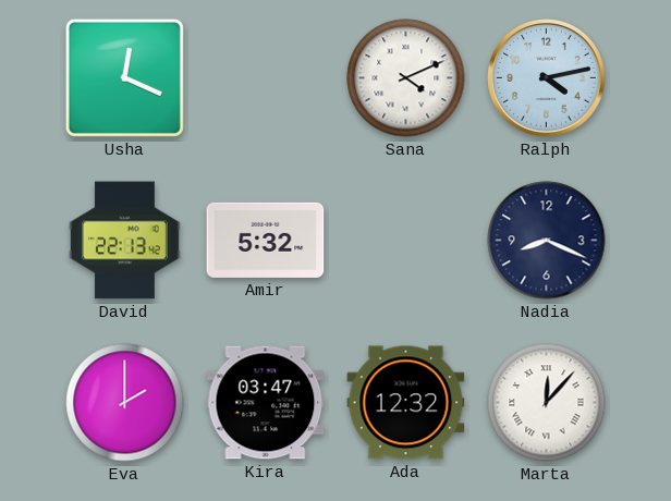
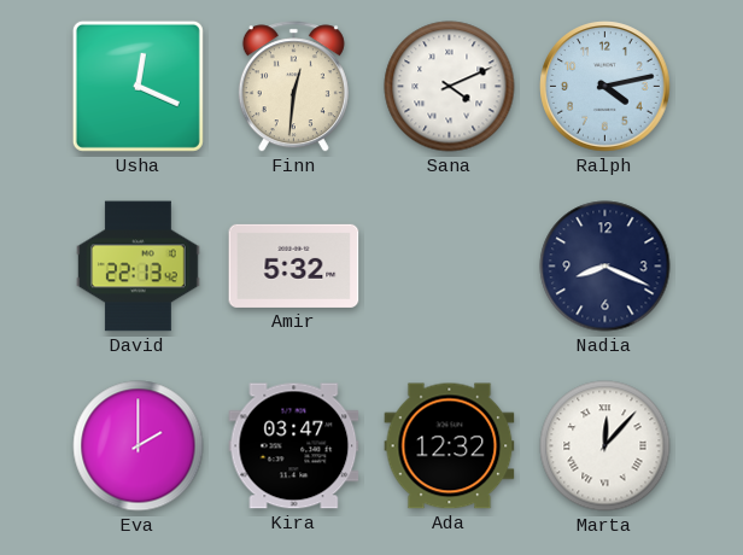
Finn: none -> 12:31
